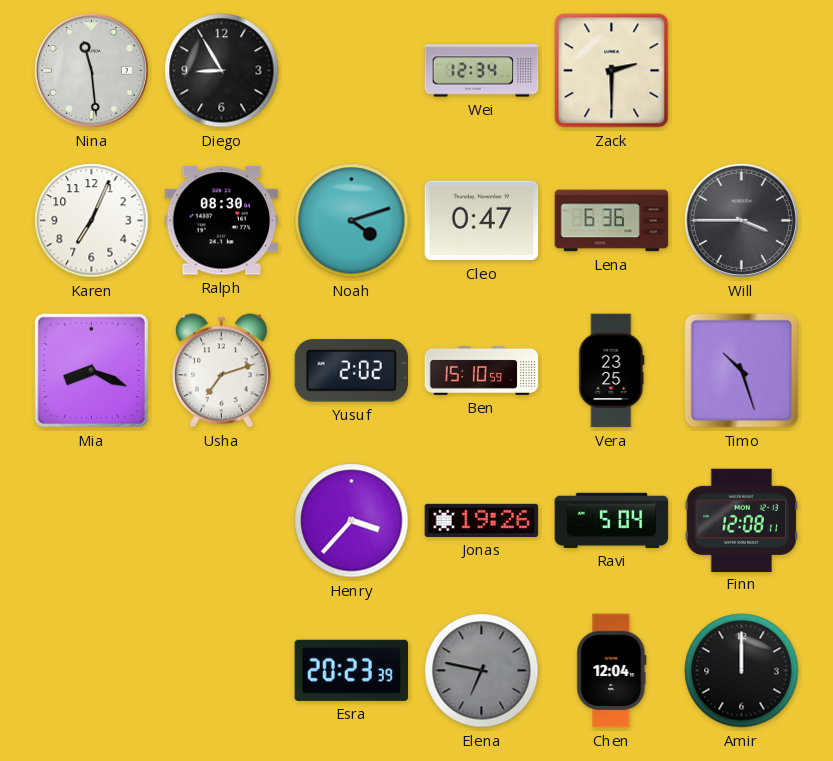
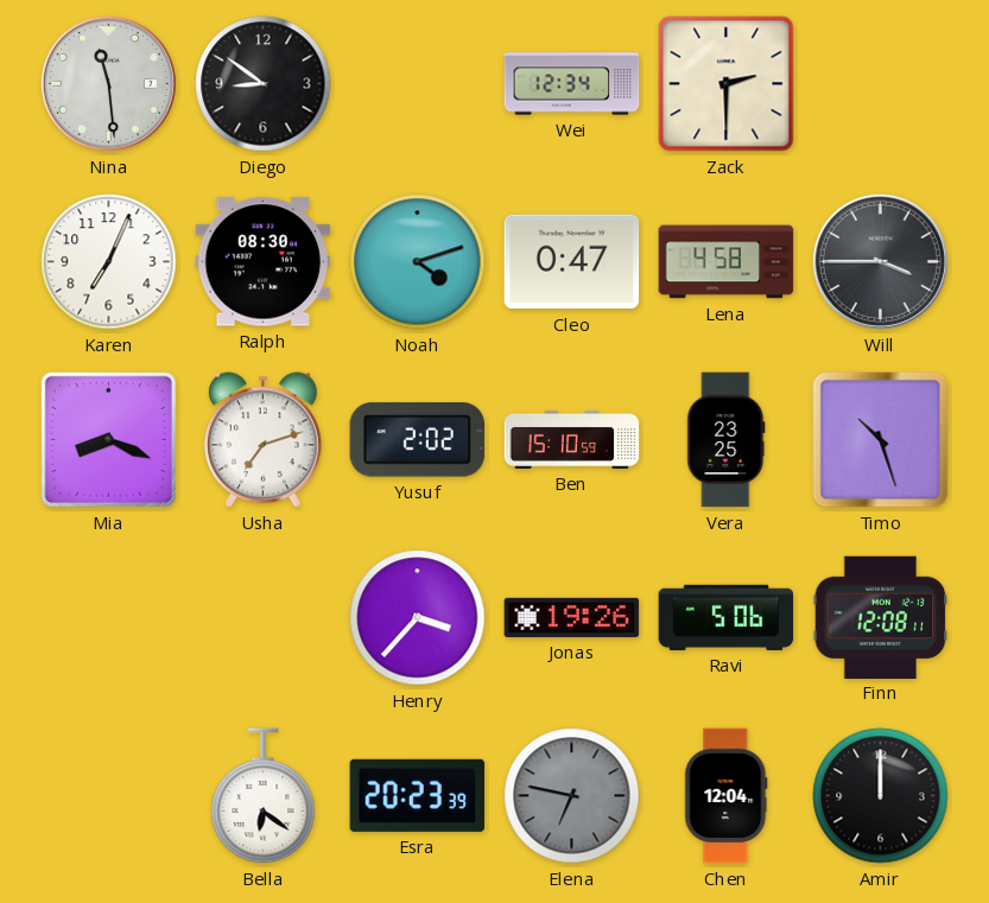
Diego: 8:55 -> 8:51
Lena: 6:36 -> 4:58
Ravi: 5:04 -> 5:06
Bella: none -> 6:21
